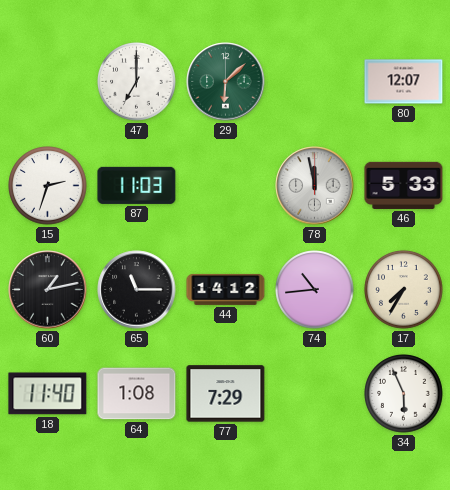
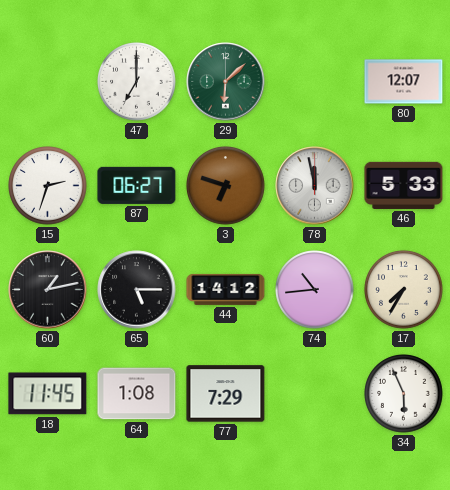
87: 11:03 -> 06:27
3: none -> 6:48
65: 11:15 -> 5:15
18: 11:40 -> 11:45
